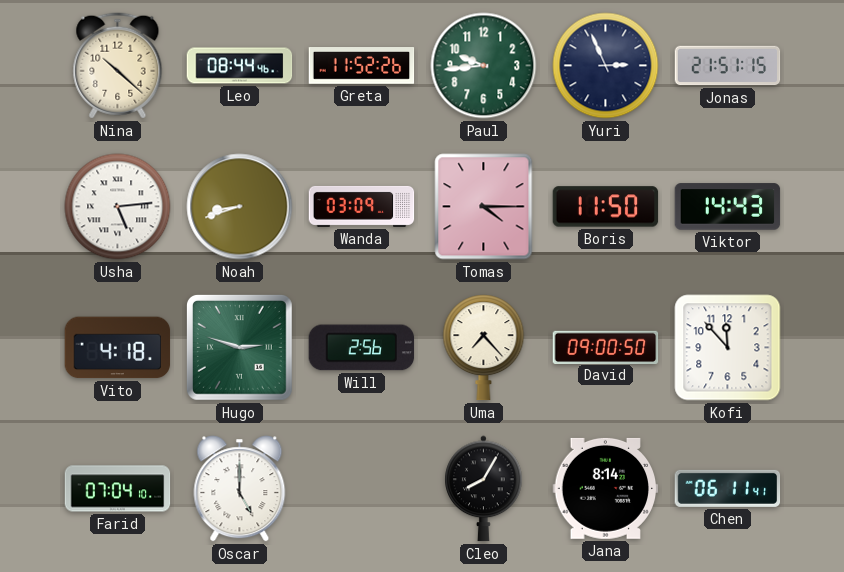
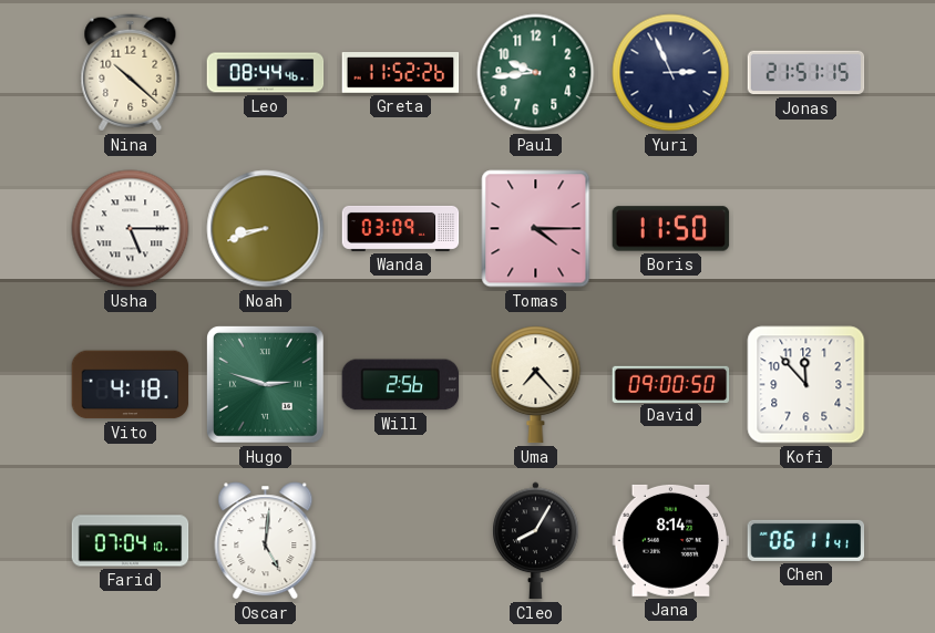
Usha: 5:14 -> 5:15
Viktor: 14:43 -> none
Oscar: 5:00 -> 5:01
